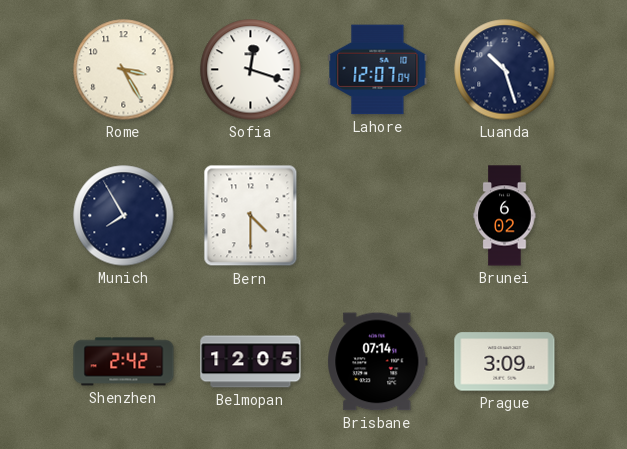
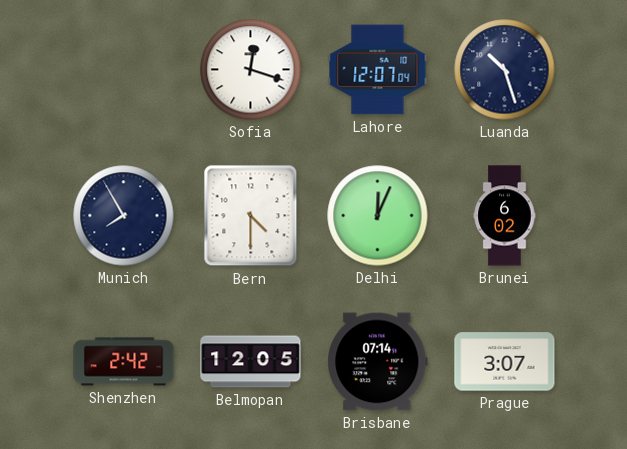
Rome: 3:25 -> none
Delhi: none -> 12:04
Prague: 3:09 -> 3:07
